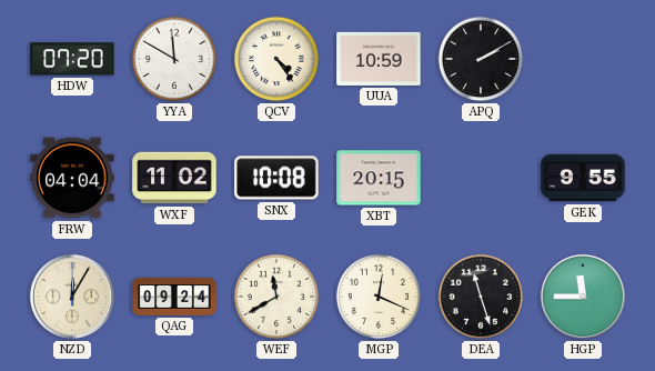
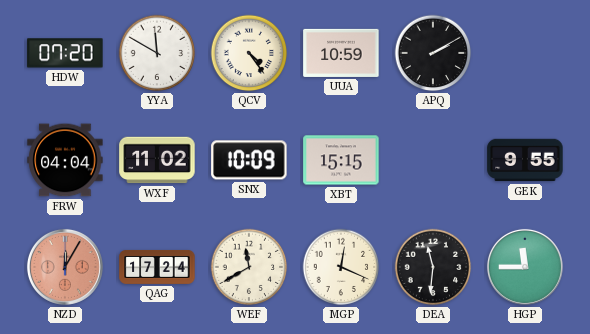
SNX: 10:08 -> 10:09
XBT: 20:15 -> 15:15
NZD dial: cream -> salmon
QAG: 09:24 -> 17:24
DEA: 11:27 -> 11:31
